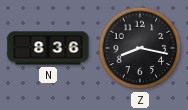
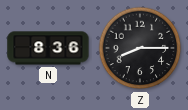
Z: 8:17 -> 8:15
